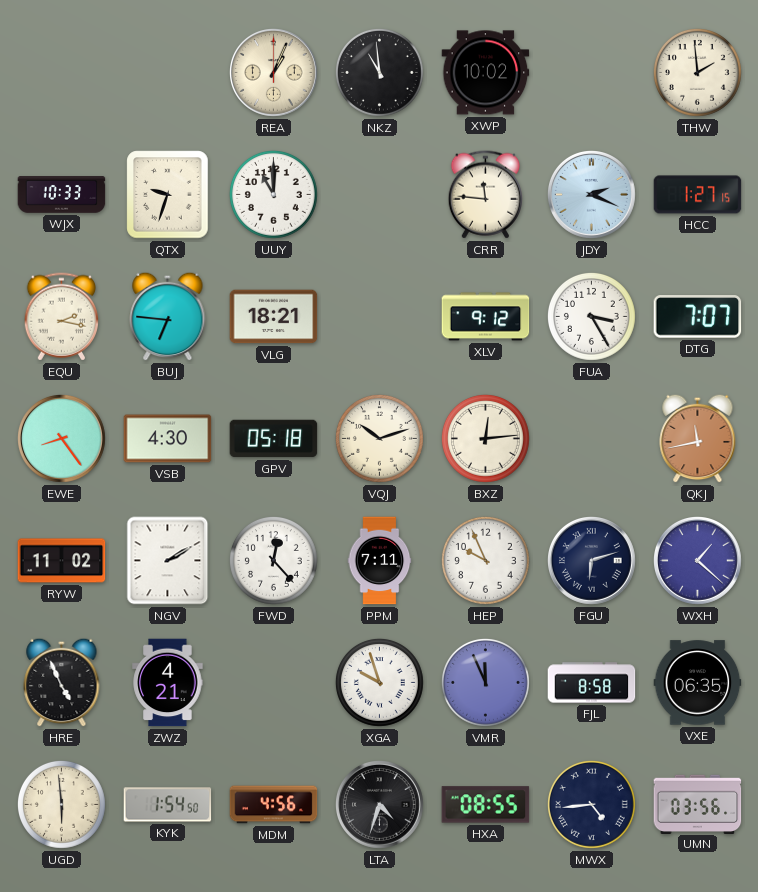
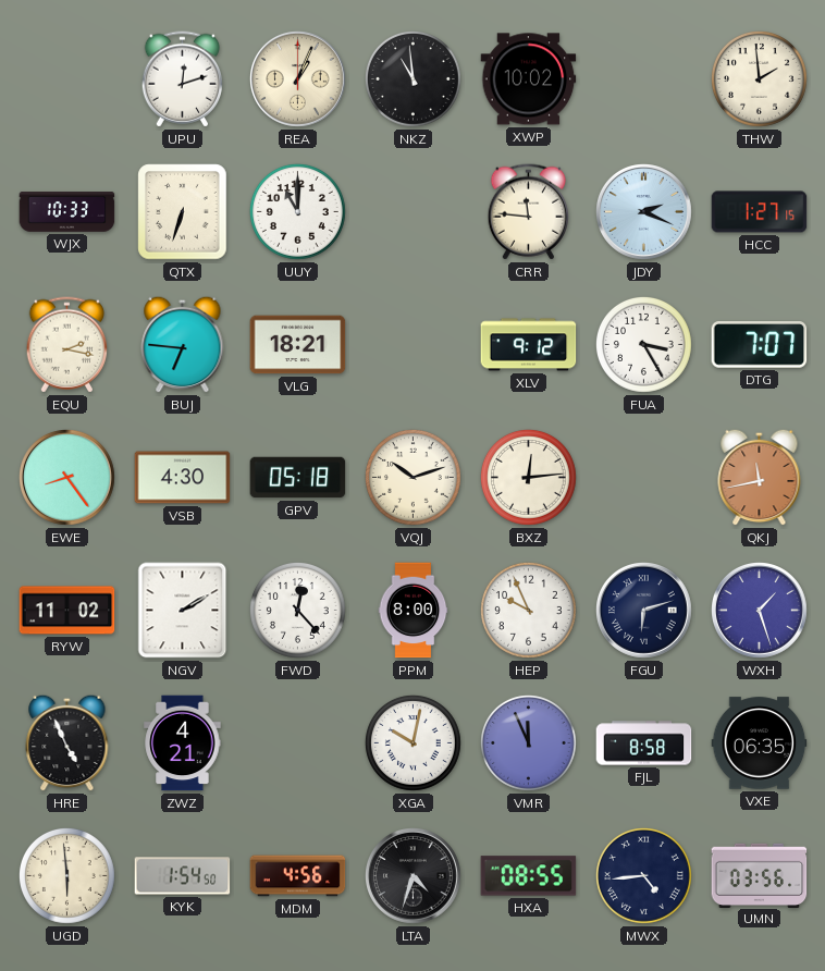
UPU: none -> 12:12
QTX: 9:33 -> 6:33
PPM: 7:11 -> 8:00
WXH: 1:22 -> 1:27
XGA: 9:57 -> 10:02
